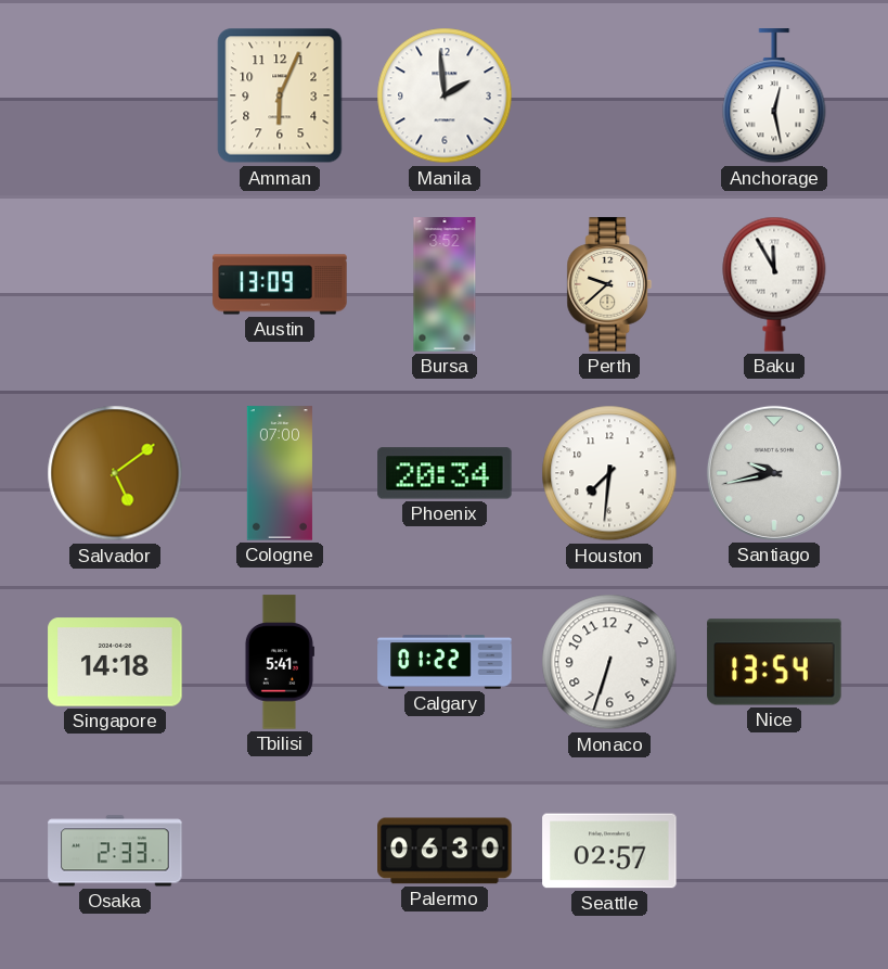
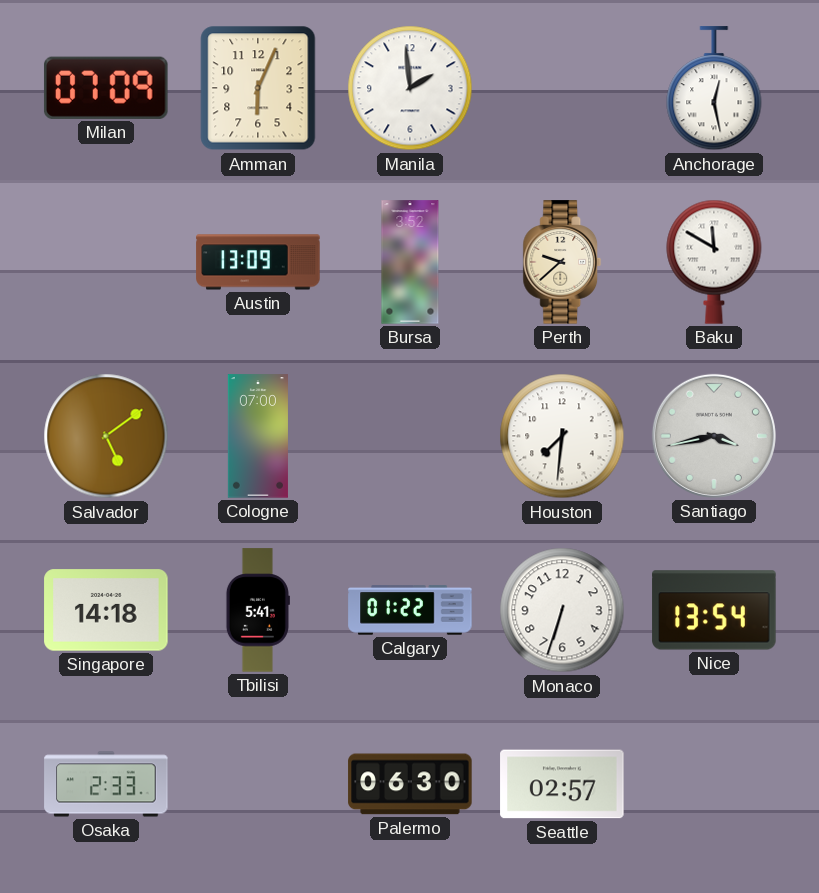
Milan: none -> 07:09
Baku: 11:55 -> 11:50
Phoenix: 20:34 -> none
Santiago: 9:43 -> 3:43
